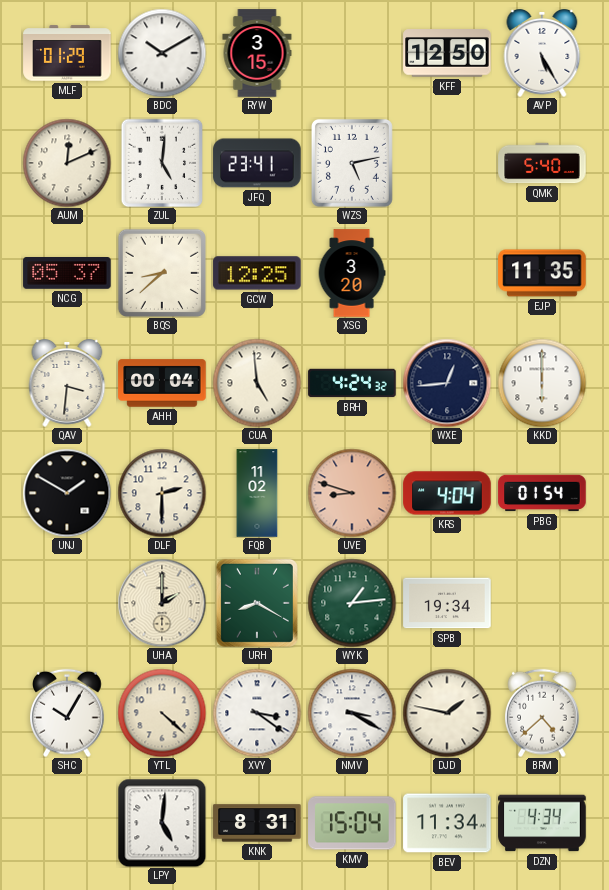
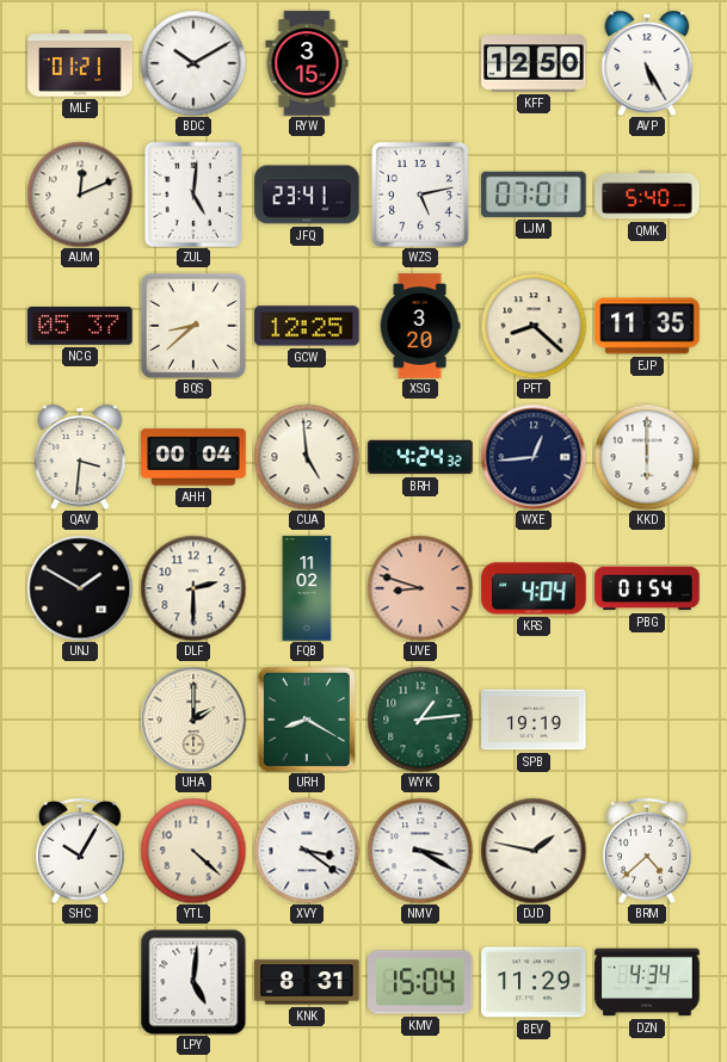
MLF: 01:29 -> 01:21
LJM: none -> 07:01
PFT: none -> 8:22
SPB: 19:34 -> 19:19
BEV: 11:34 -> 11:29
